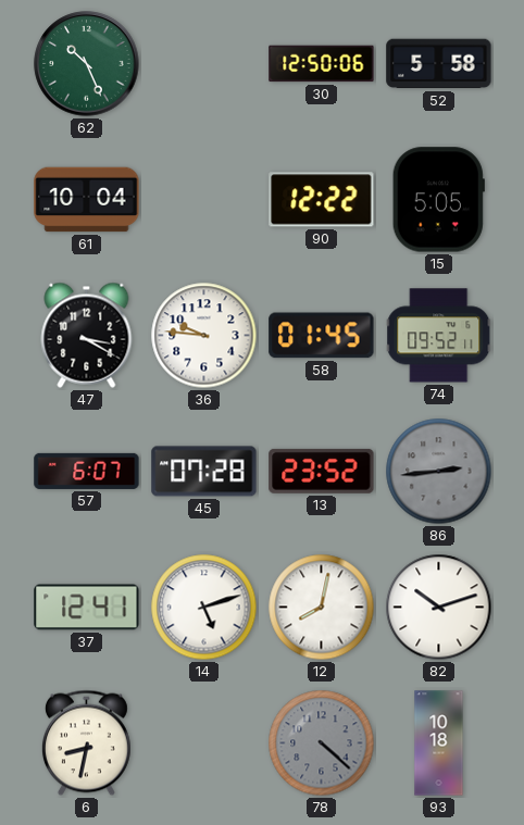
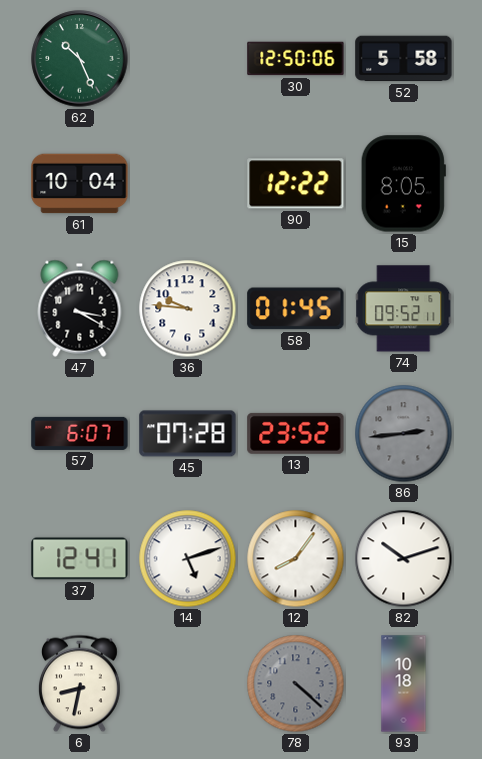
15: 5:05 -> 8:05
12: 8:02 -> 8:06
